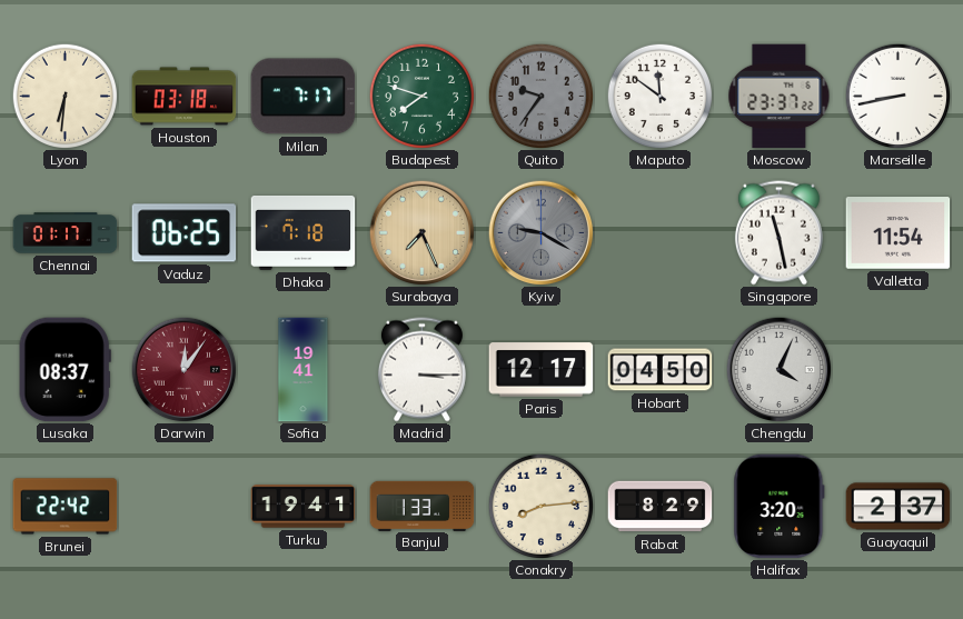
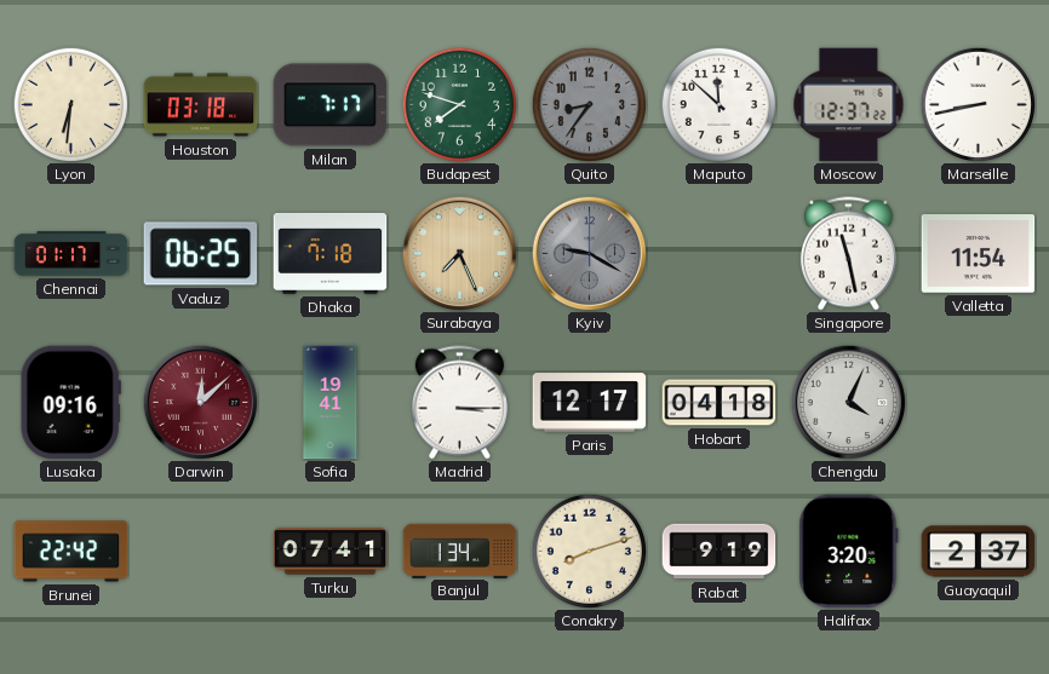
Quito: 9:36 -> 8:36
Maputo: 11:51 -> 11:52
Moscow: 23:37 -> 12:37
Lusaka: 08:37 -> 09:16
Darwin: 12:06 -> 12:08
Hobart: 04:50 -> 04:18
Turku: 19:41 -> 07:41
Banjul: 1:33 -> 1:34
Conakry: 8:14 -> 8:12
Rabat: 8:29 -> 9:19
